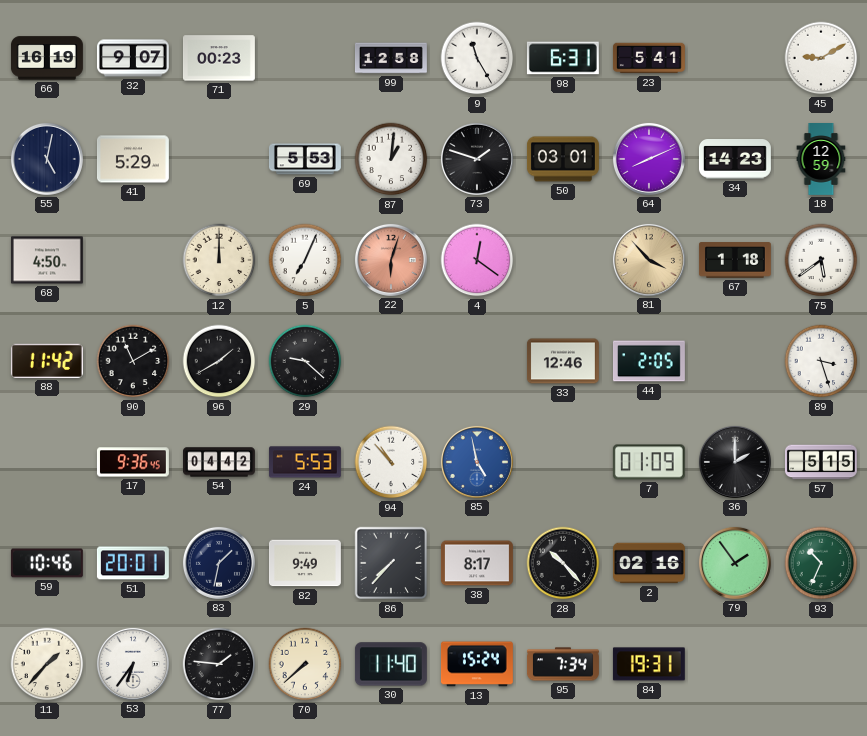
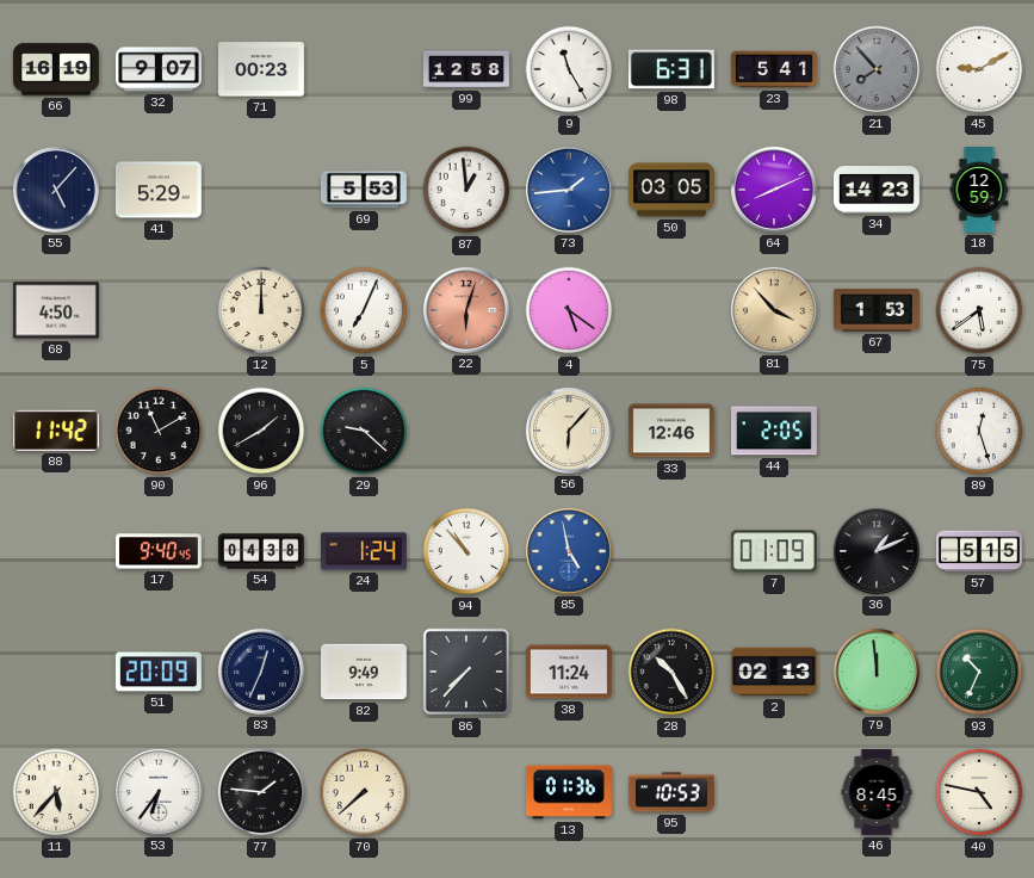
21: none -> 7:53
55: 5:02 -> 5:07
87: 1:01 -> 12:59
73: 1:48 -> 1:44
73 dial: black -> blue
50: 03:01 -> 03:05
4: 12:21 -> 5:21
67: 1:18 -> 1:53
56: none -> 6:07
89: 3:27 -> 12:27
17: 9:36 -> 9:40
54: 04:42 -> 04:38
24: 5:53 -> 1:24
36: 2:00 -> 1:11
59: 10:46 -> none
51: 20:01 -> 20:09
83: 1:32 -> 12:34
38: 8:17 -> 11:24
28: 10:23 -> 10:25
2: 02:16 -> 02:13
79: 1:54 -> 11:59
11: 1:37 -> 5:37
30: 11:40 -> none
13: 15:24 -> 01:36
95: 7:34 -> 10:53
84: 19:31 -> none
46: none -> 8:45
40: none -> 4:47
